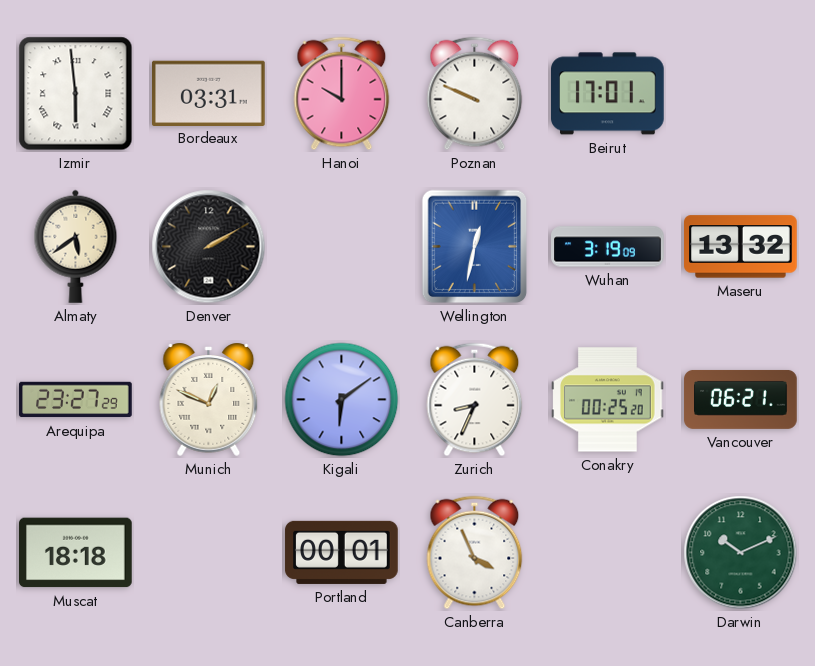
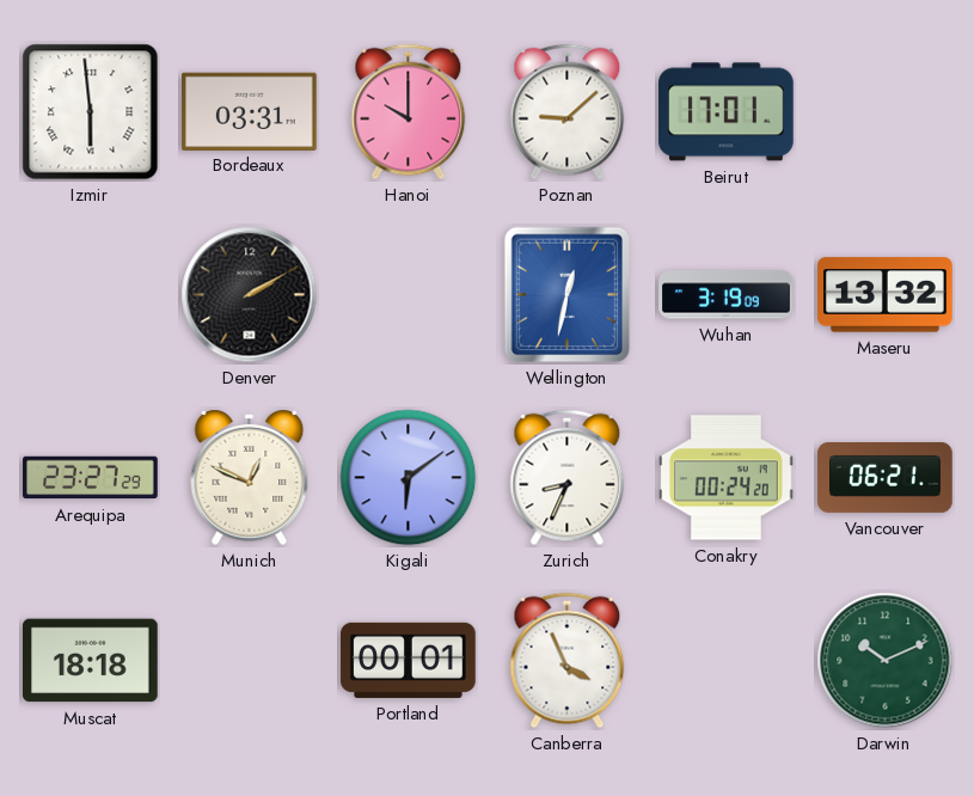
Poznan: 9:49 -> 9:08
Almaty: 5:39 -> none
Conakry: 00:25 -> 00:24
